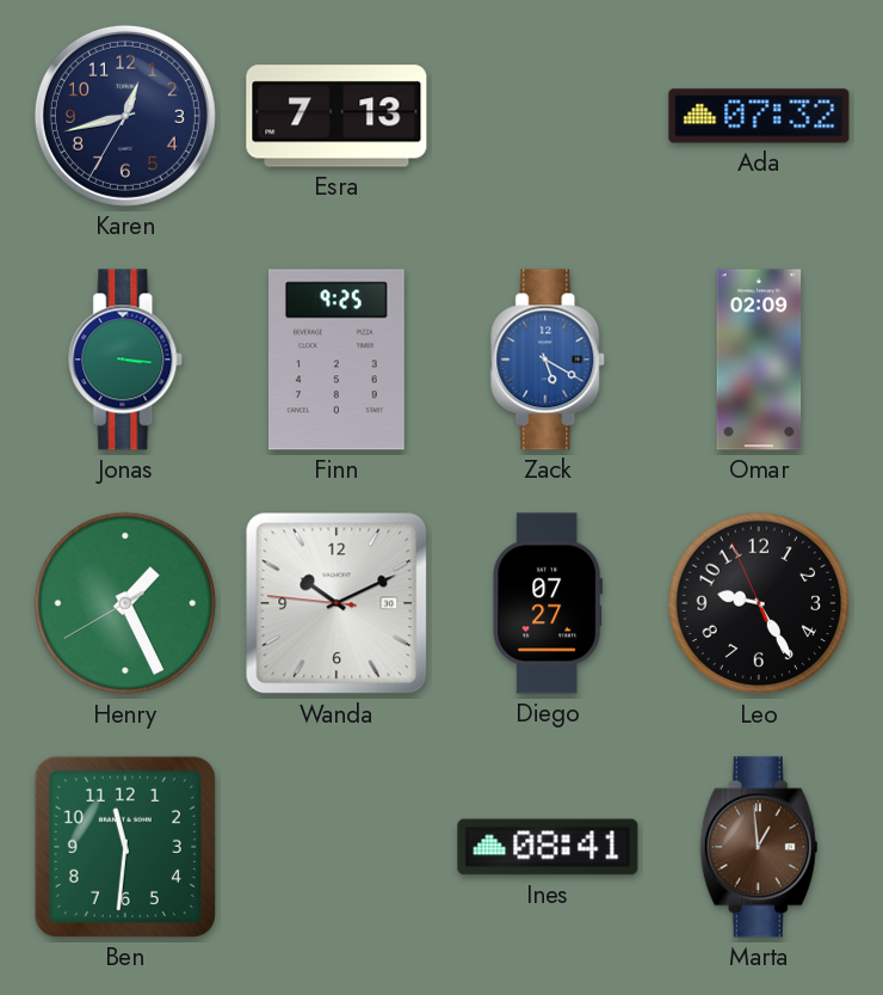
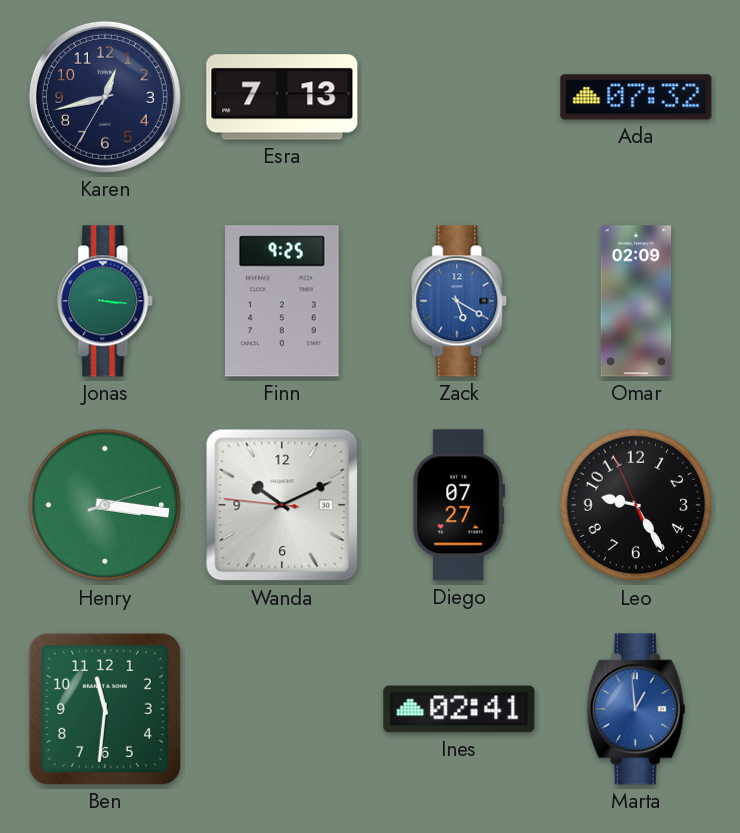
Henry: 1:25 -> 3:16
Ines: 08:41 -> 02:41
Marta dial: brown -> blue
